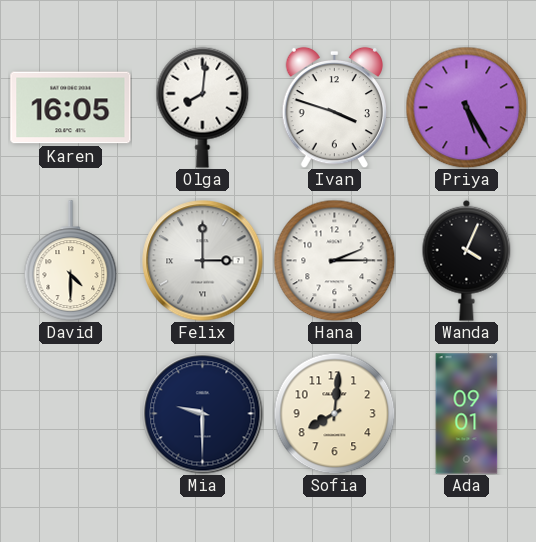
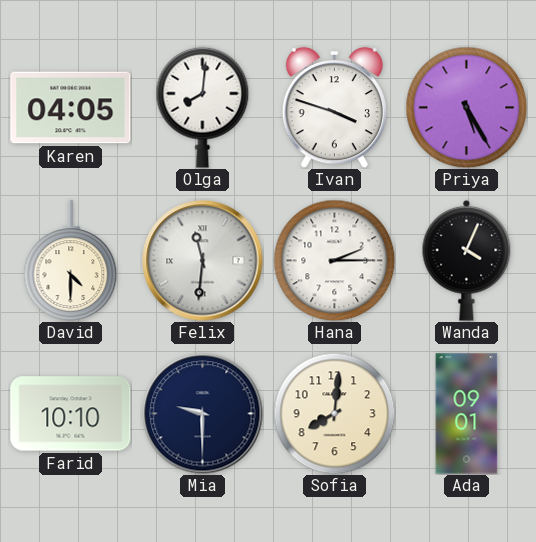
Karen: 16:05 -> 04:05
Felix: 3:00 -> 11:31
Farid: none -> 10:10
